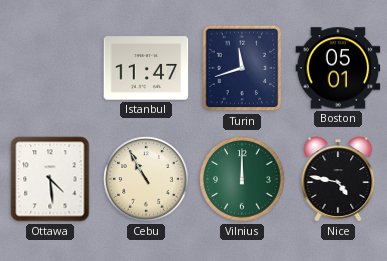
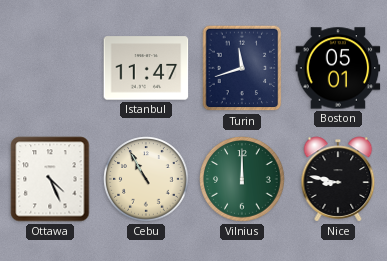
Ottawa: 4:29 -> 4:26
Nice: 4:47 -> 8:47
